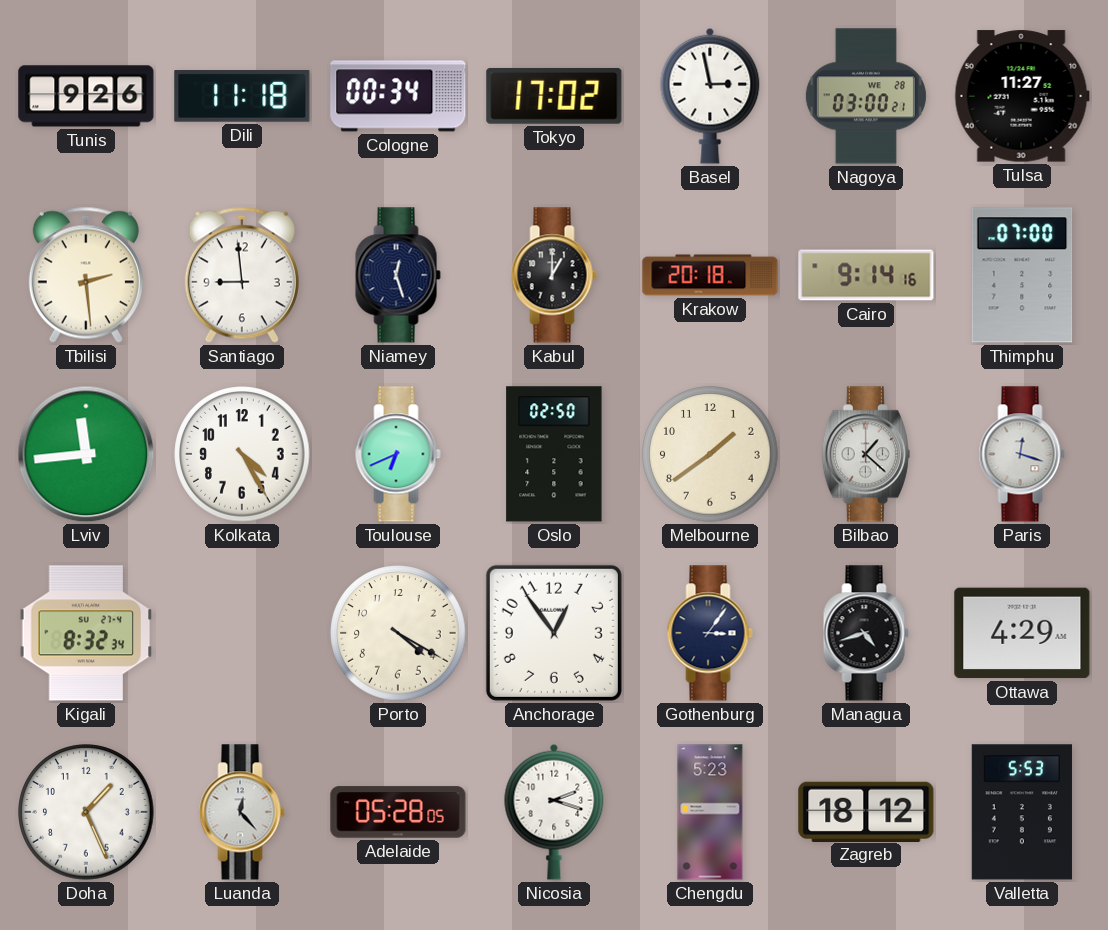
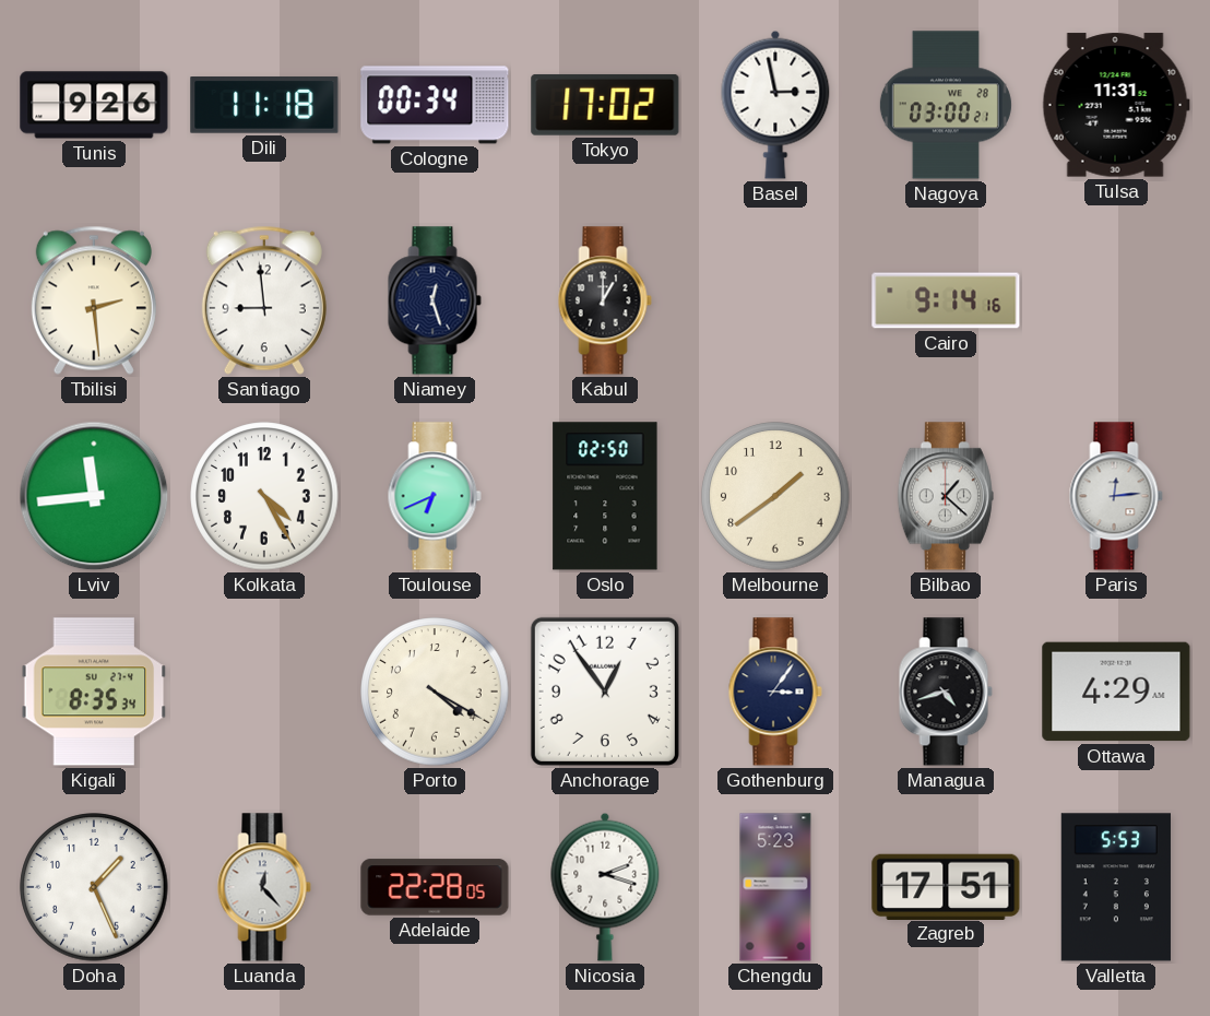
Tulsa: 11:27 -> 11:31
Krakow: 20:18 -> none
Thimphu: 07:00 -> none
Paris: 12:18 -> 12:14
Kigali: 8:32 -> 8:35
Adelaide: 05:28 -> 22:28
Zagreb: 18:12 -> 17:51
